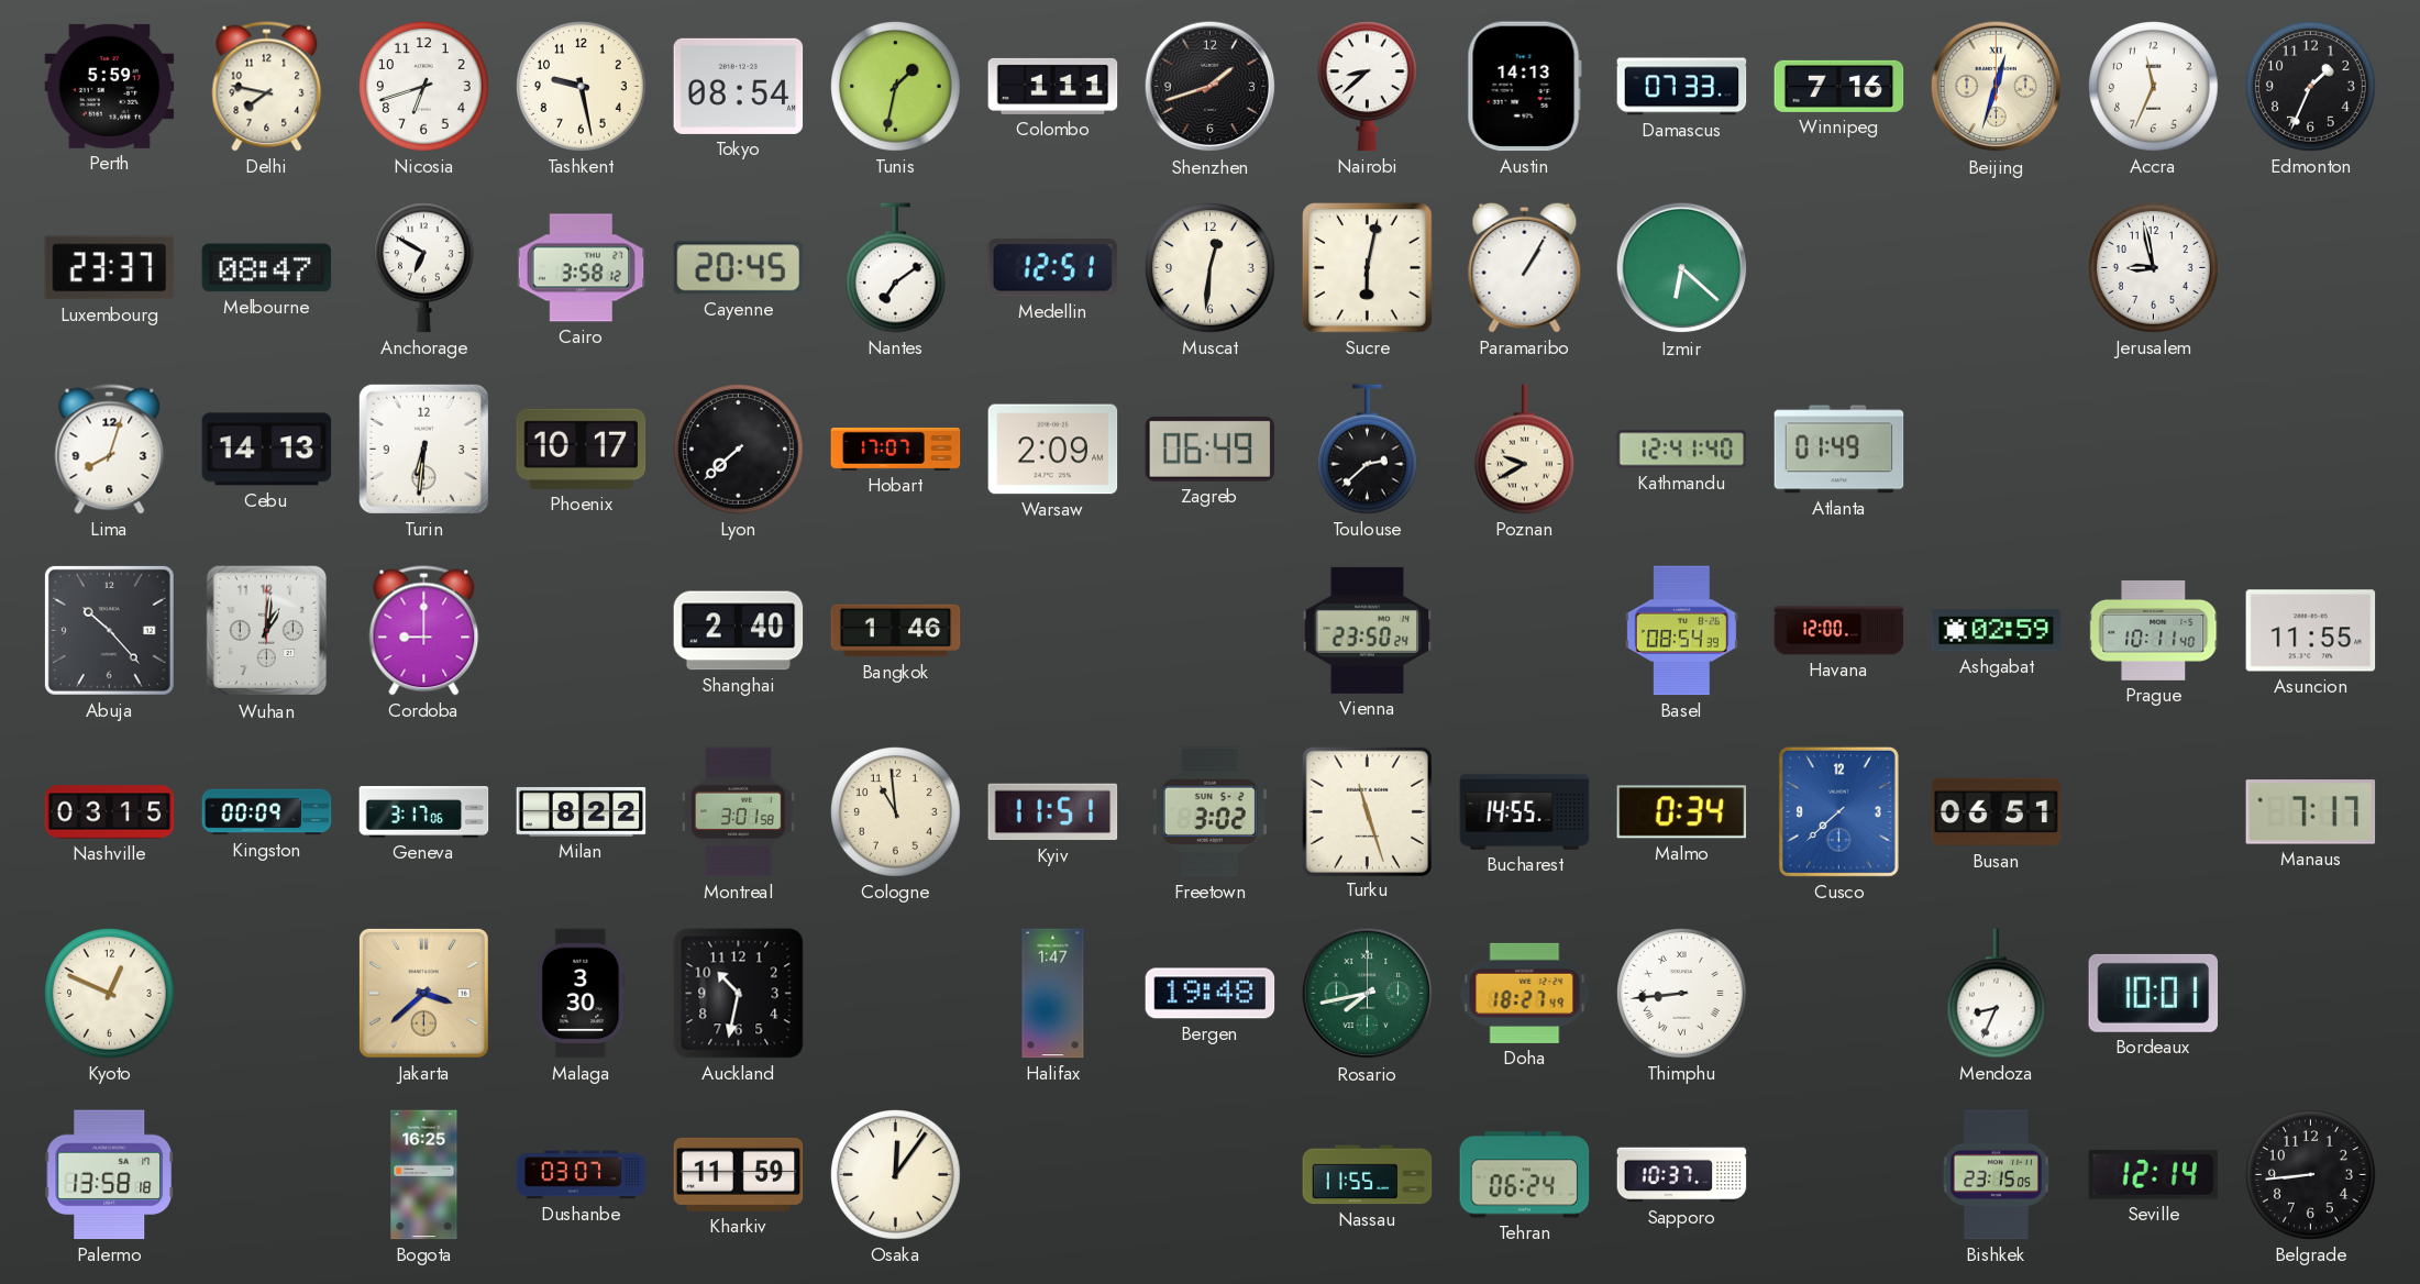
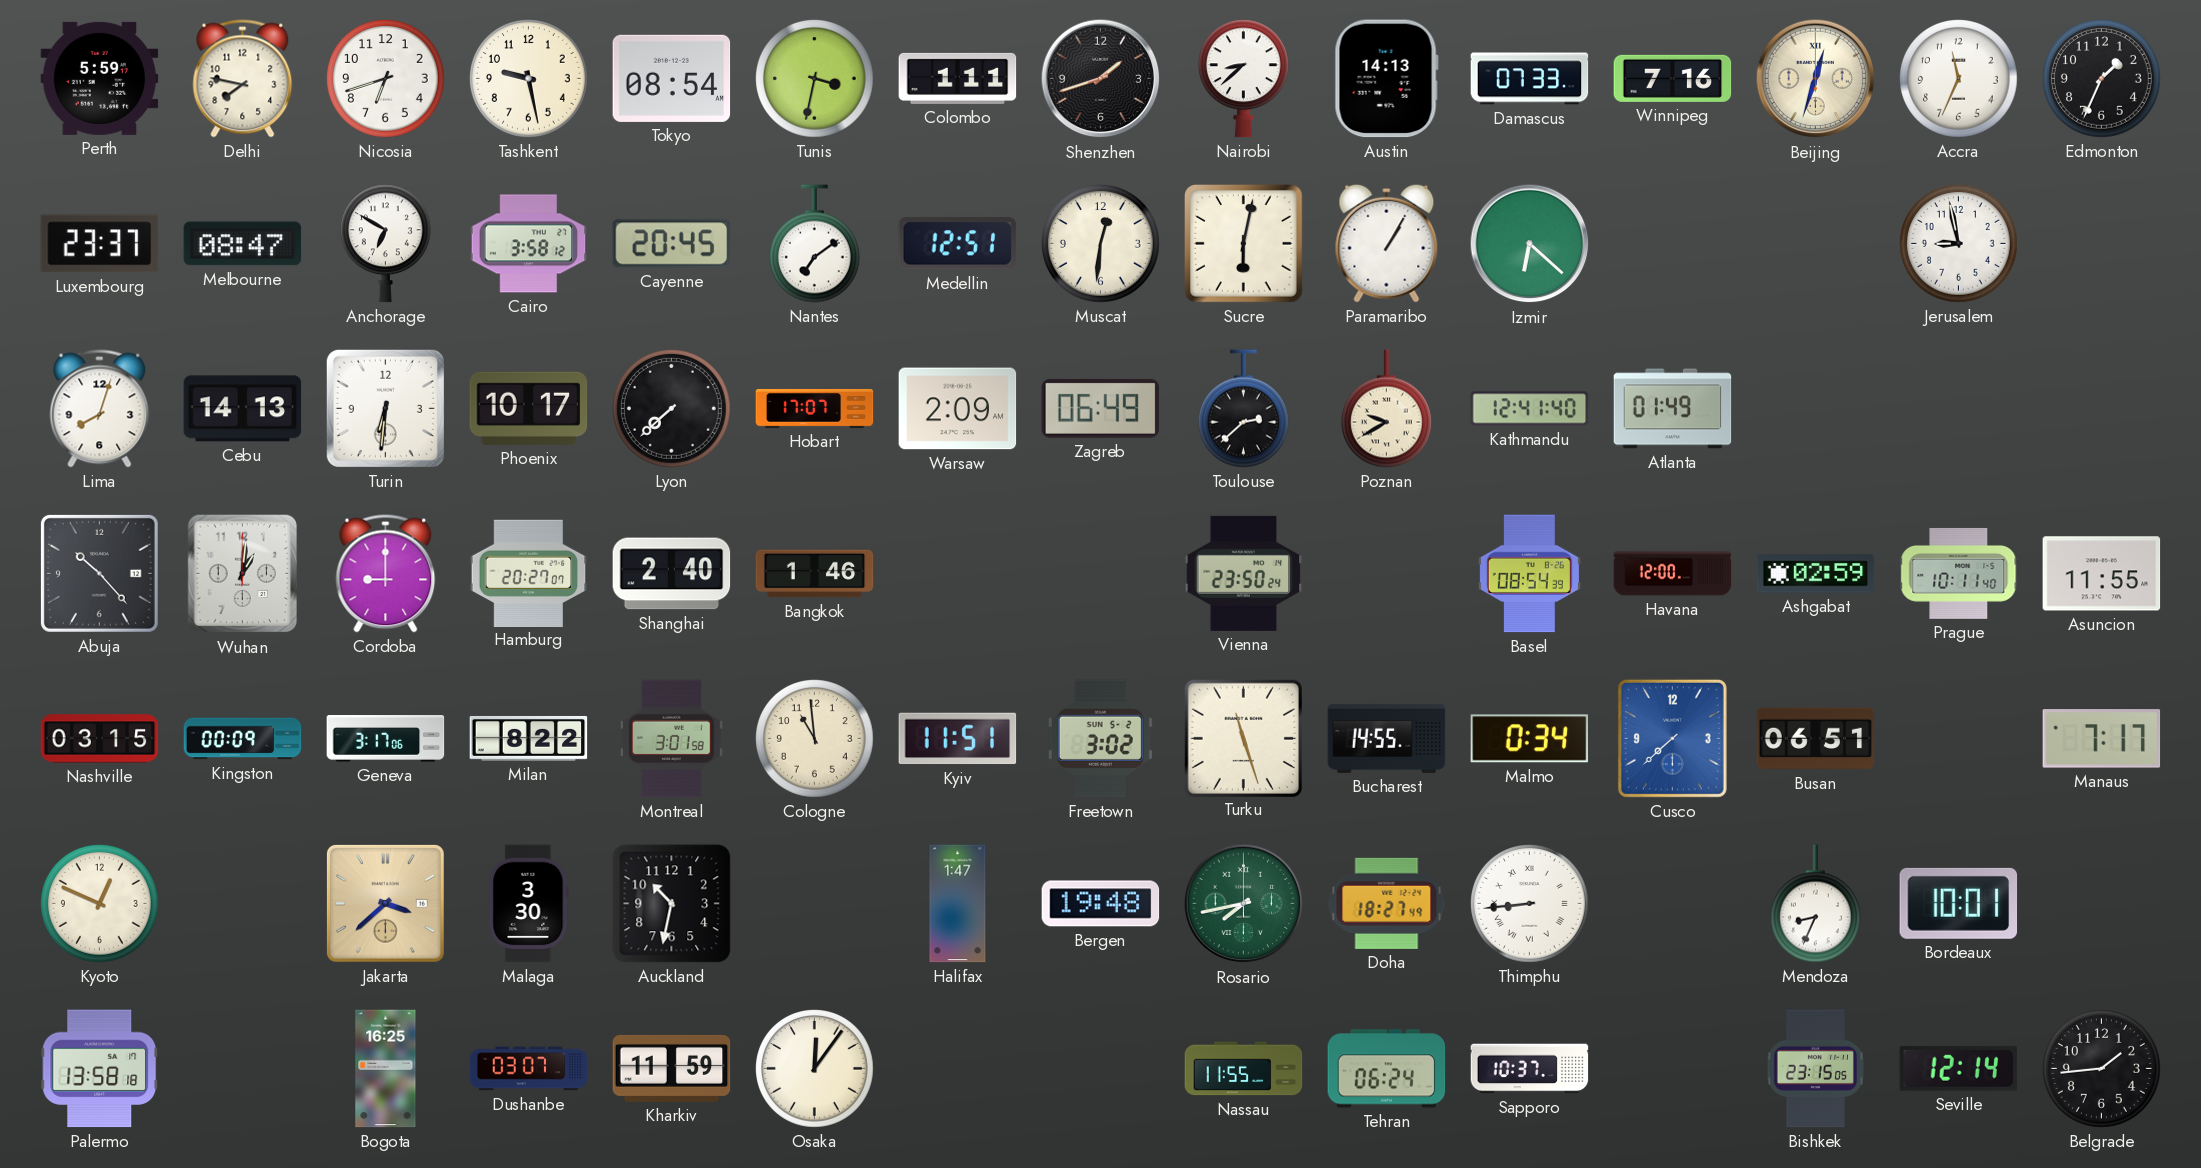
Tunis: 1:32 -> 3:32
Hamburg: none -> 20:27
Belgrade: 8:44 -> 1:44
